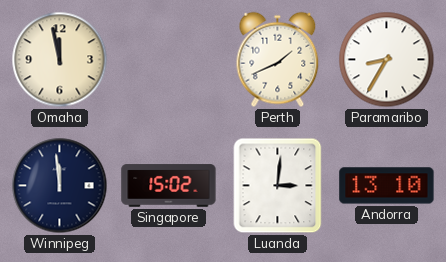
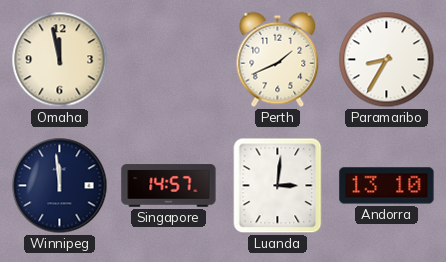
Singapore: 15:02 -> 14:57
